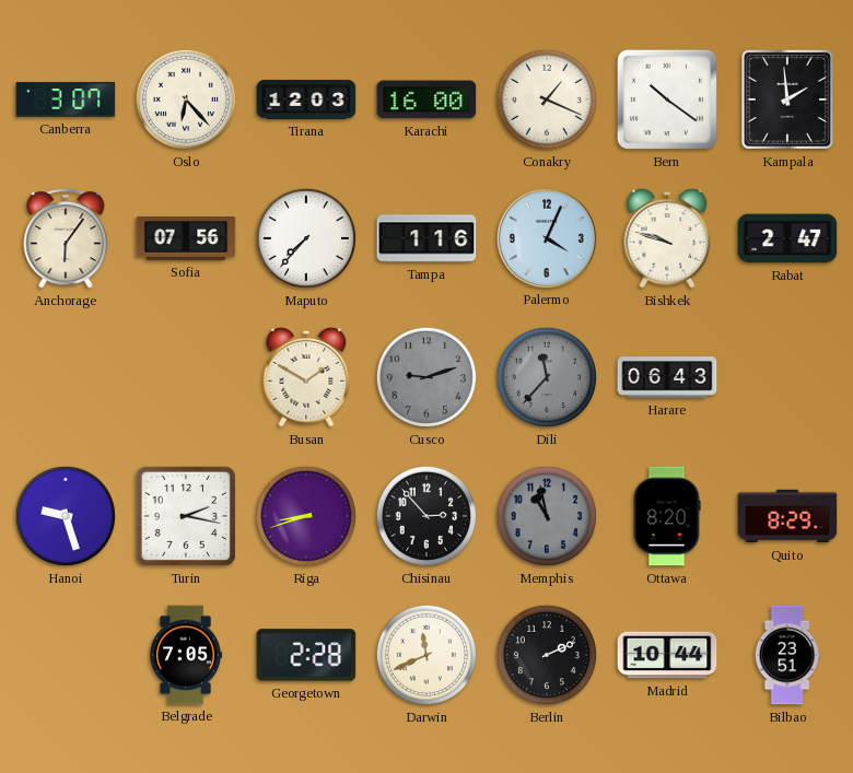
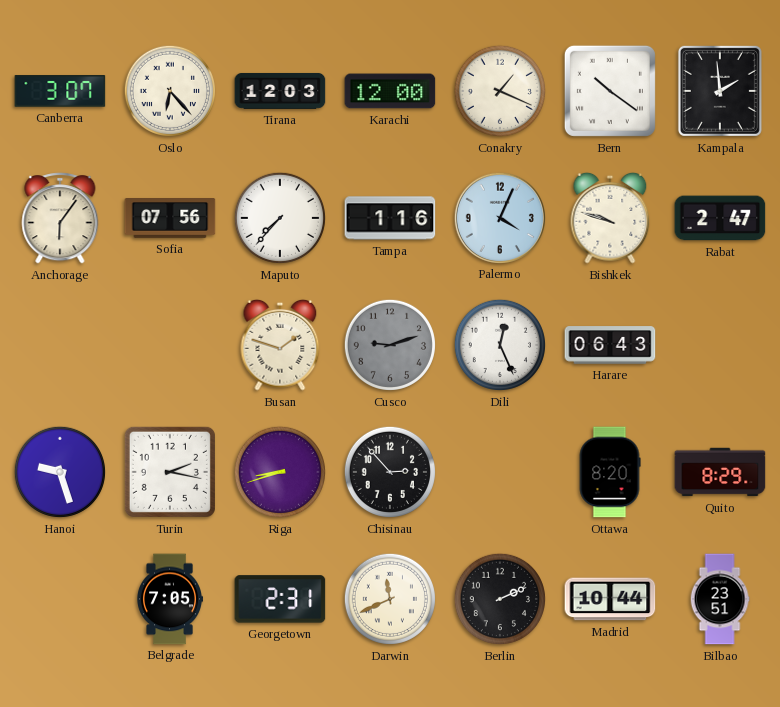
Karachi: 16:00 -> 12:00
Busan: 1:50 -> 1:48
Dili: 11:37 -> 12:26
Dili dial: grey -> white
Memphis: 10:58 -> none
Georgetown: 2:28 -> 2:31
